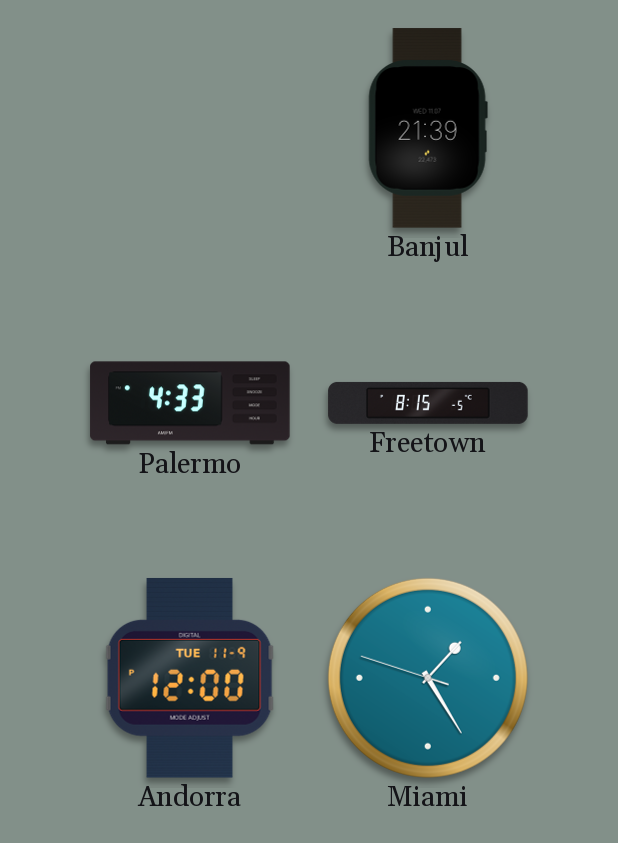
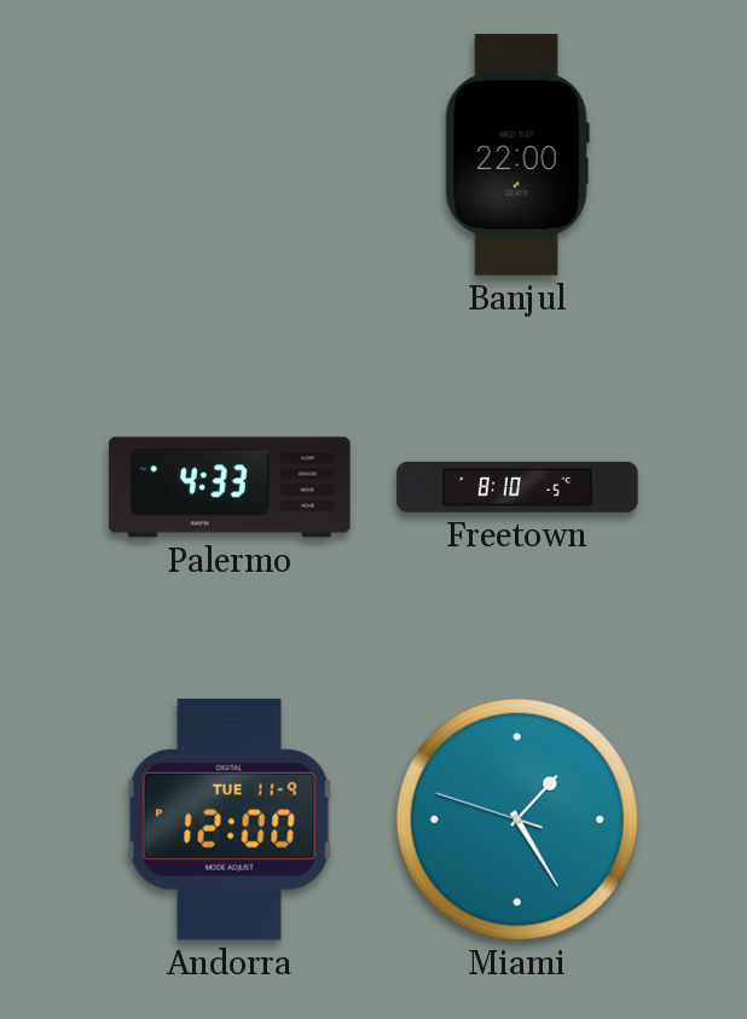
Banjul: 21:39 -> 22:00
Freetown: 8:15 -> 8:10
